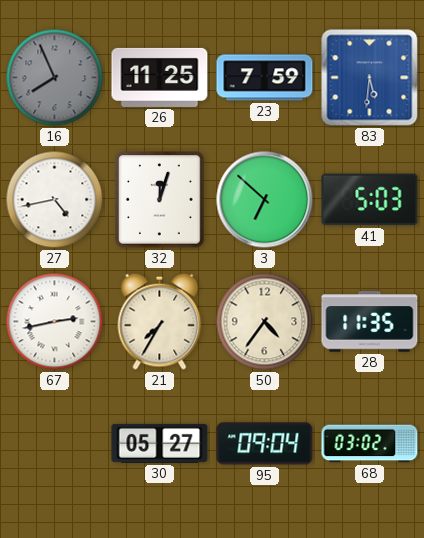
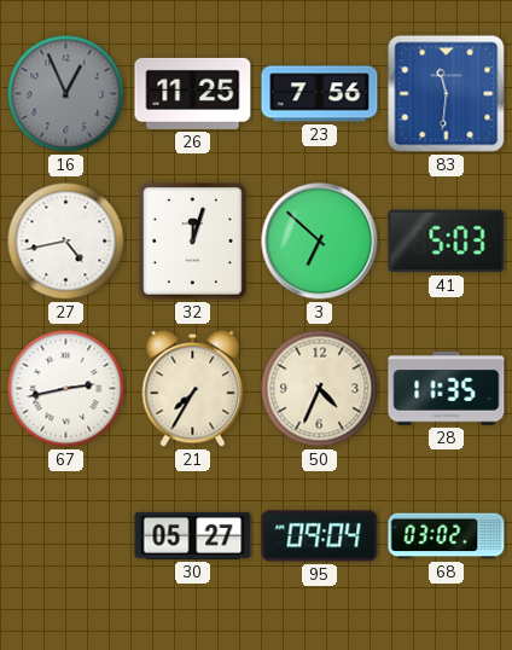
16: 7:56 -> 12:56
23: 7:59 -> 7:56
83: 5:31 -> 11:31
50: 4:36 -> 4:34
